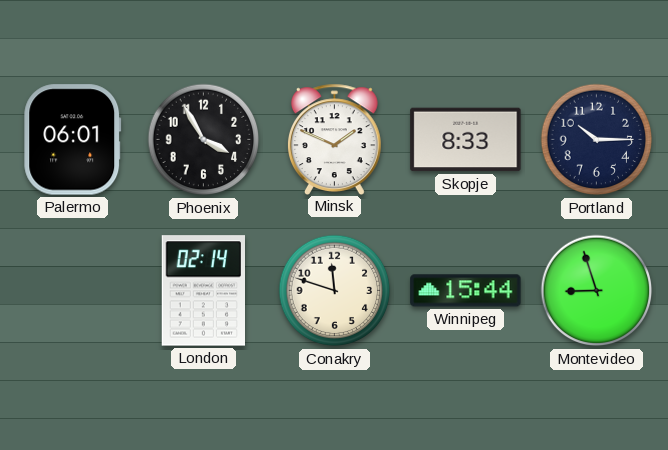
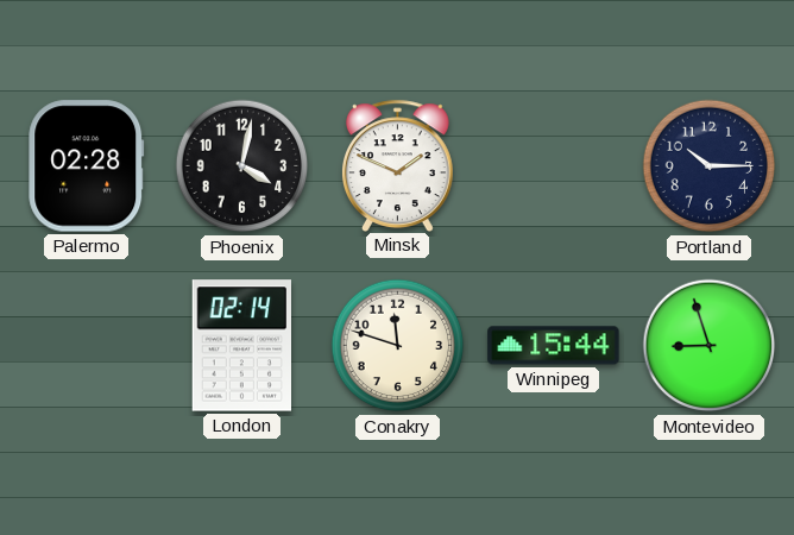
Palermo: 06:01 -> 02:28
Phoenix: 3:55 -> 4:02
Skopje: 8:33 -> none
